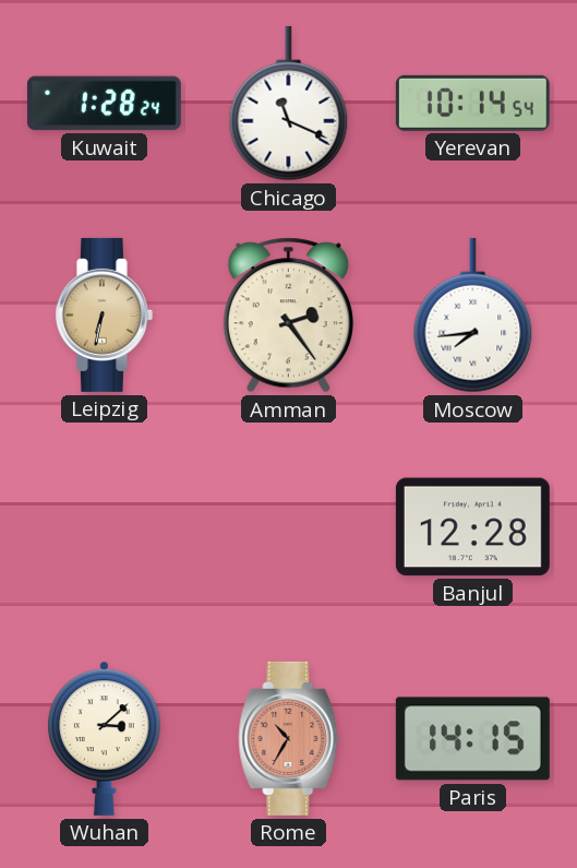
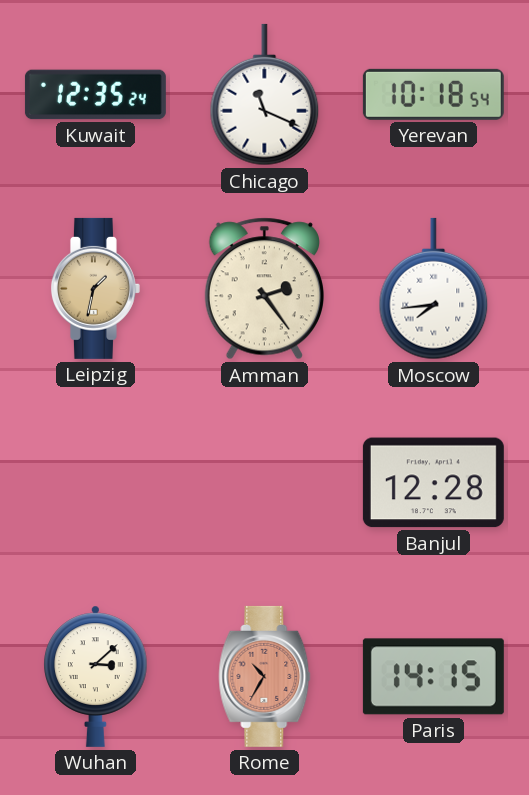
Kuwait: 1:28 -> 12:35
Yerevan: 10:14 -> 10:18
Leipzig: 6:32 -> 1:32
